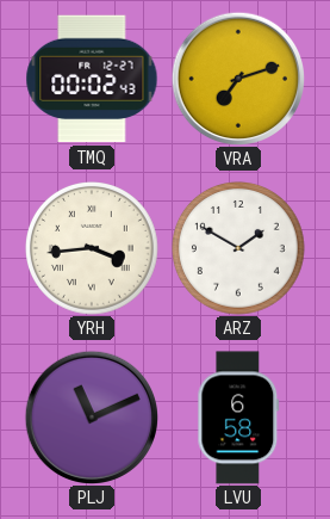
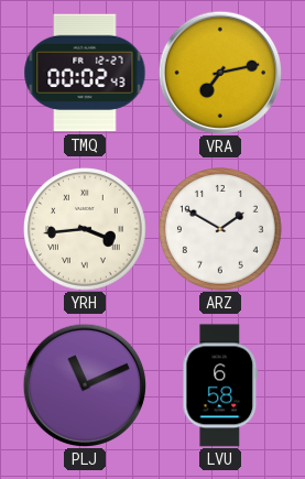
VRA: 7:12 -> 7:13
